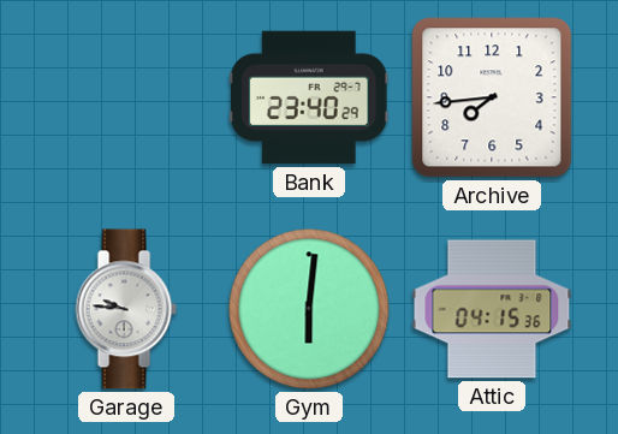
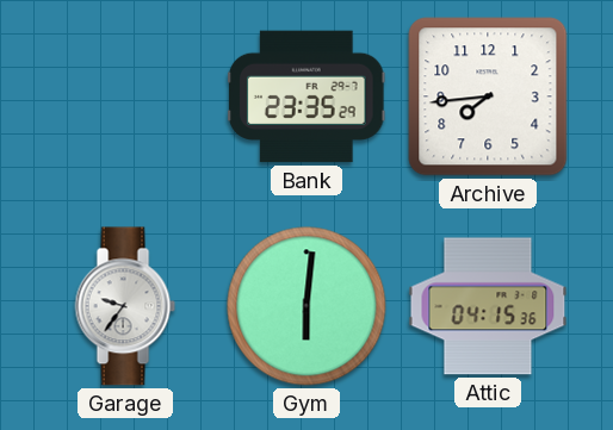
Bank: 23:40 -> 23:35
Garage: 9:46 -> 9:36
